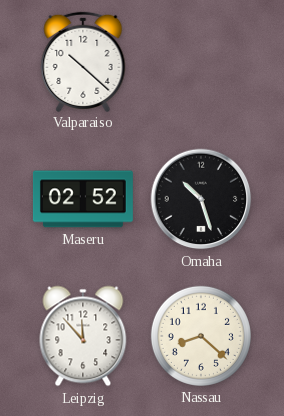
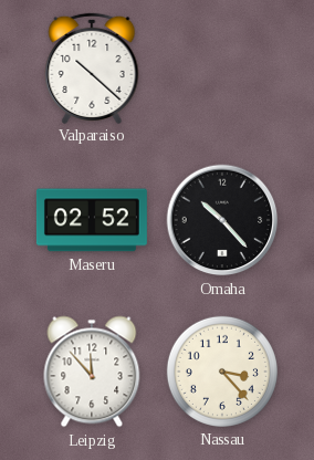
Omaha: 10:27 -> 10:23
Nassau: 8:22 -> 3:23
